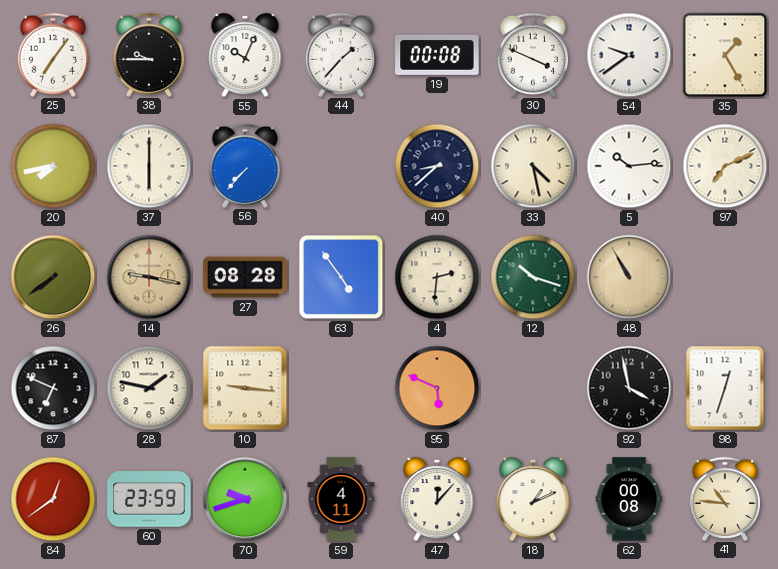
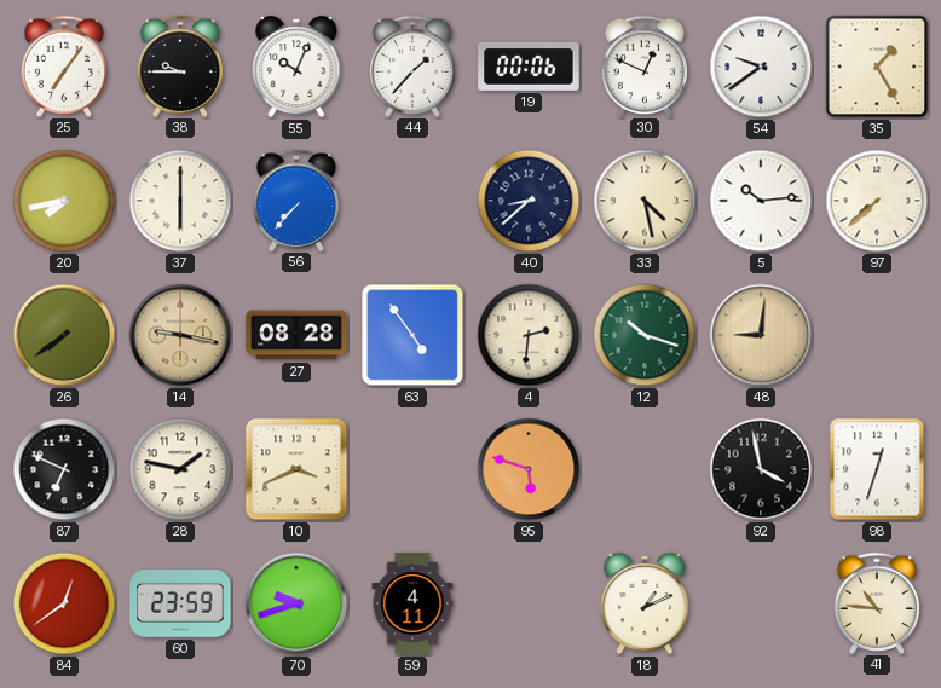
19: 00:08 -> 00:06
30: 3:49 -> 12:49
97: 7:11 -> 7:38
48: 10:55 -> 9:01
10: 9:16 -> 3:41
95: 5:49 -> 5:48
47: 12:07 -> none
62: 00:08 -> none
